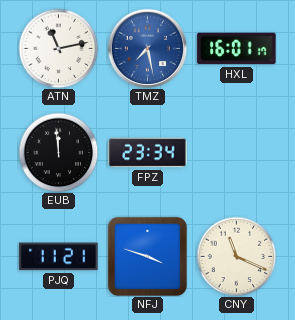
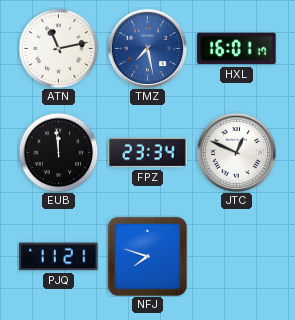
JTC: none -> 12:49
NFJ: 3:48 -> 7:48
CNY: 11:19 -> none
